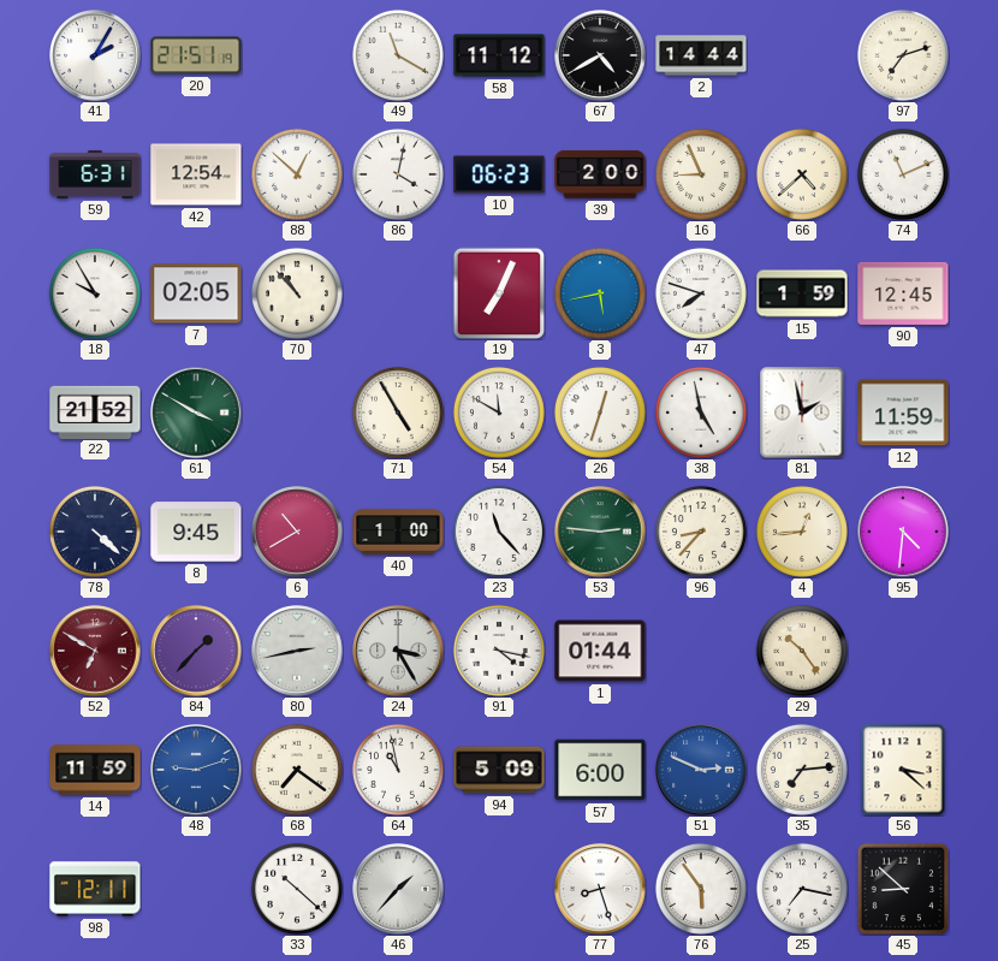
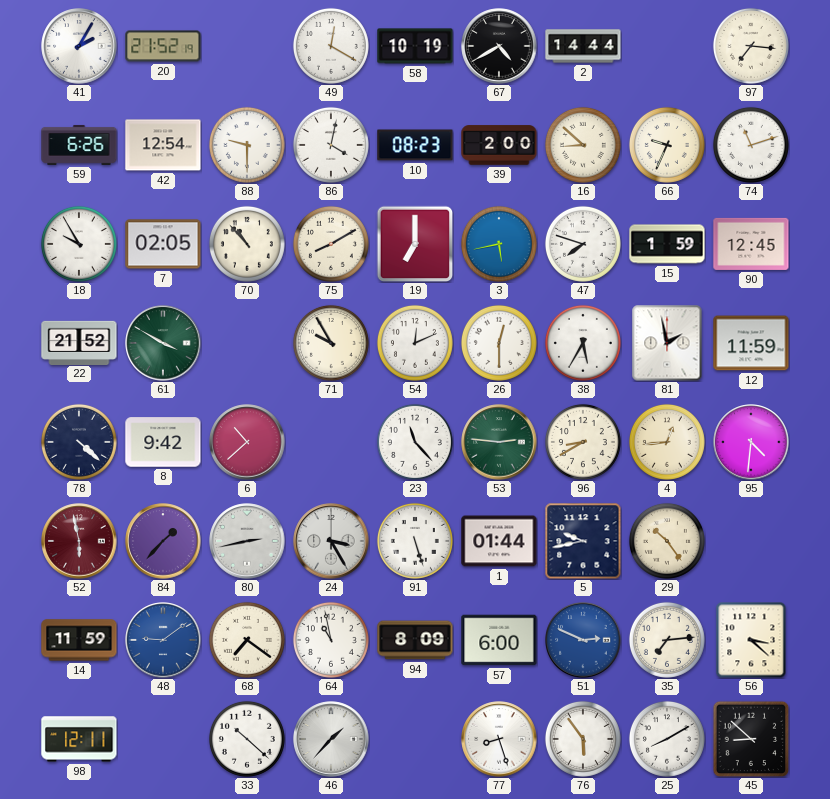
20: 21:51 -> 21:52
49: 11:20 -> 12:20
58: 11:12 -> 10:19
97: 7:12 -> 7:16
59: 6:31 -> 6:26
88: 12:52 -> 9:30
10: 06:23 -> 08:23
16: 8:56 -> 8:52
66: 4:38 -> 9:34
74: 11:11 -> 11:12
75: none -> 8:10
19: 7:04 -> 7:00
71: 4:55 -> 9:55
54: 11:50 -> 12:11
26: 12:33 -> 12:30
38: 4:58 -> 5:35
8: 9:45 -> 9:42
6: 10:40 -> 10:38
40: 1:00 -> none
96: 8:37 -> 8:40
52: 6:50 -> 5:58
91: 4:17 -> 5:27
5: none -> 9:43
48: 9:12 -> 9:09
94: 5:09 -> 8:09
25: 7:17 -> 8:10
